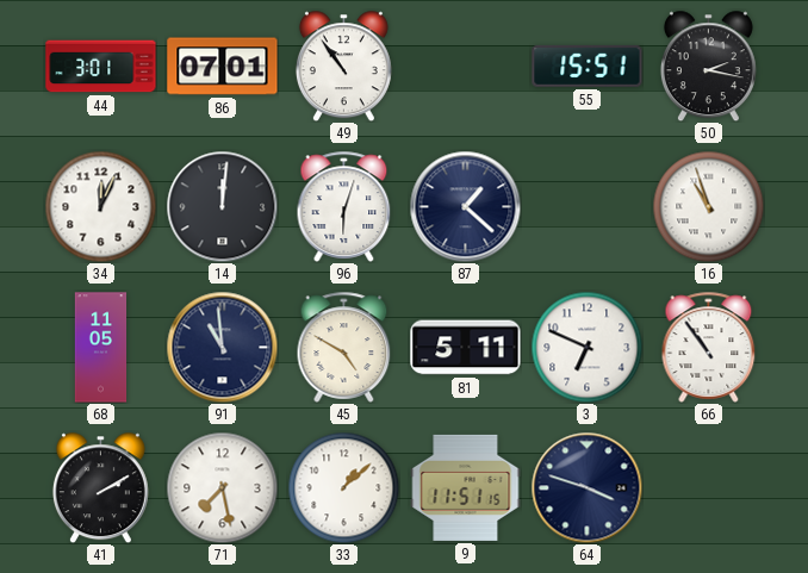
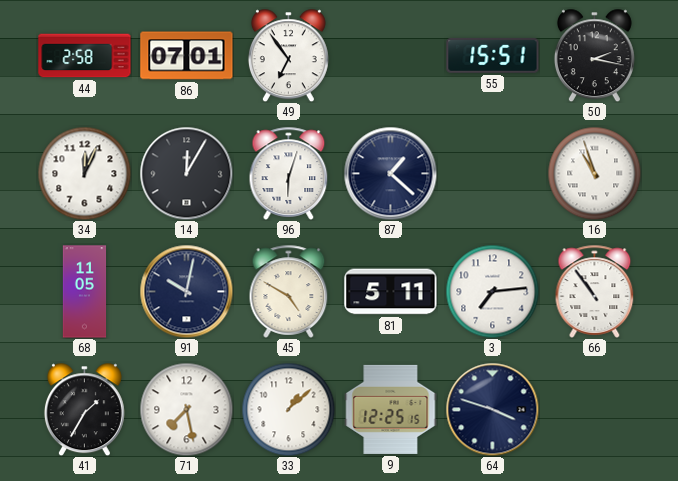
44: 3:01 -> 2:58
49: 10:54 -> 6:54
14: 12:01 -> 12:05
91: 10:59 -> 10:02
3: 6:49 -> 7:14
41: 2:10 -> 1:35
9: 11:51 -> 12:25
